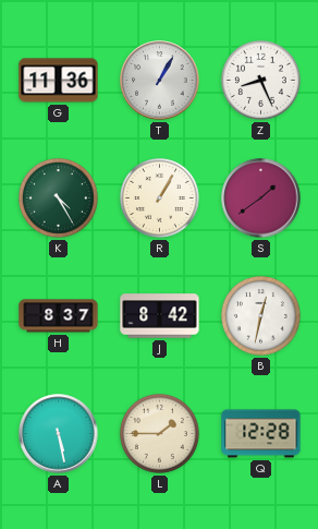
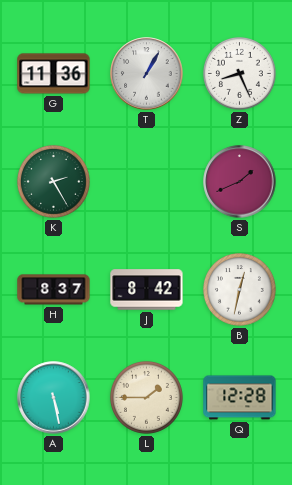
K: 4:25 -> 2:25
R: 1:05 -> none
S: 1:39 -> 1:41
